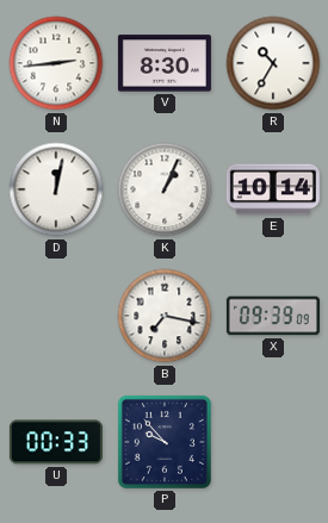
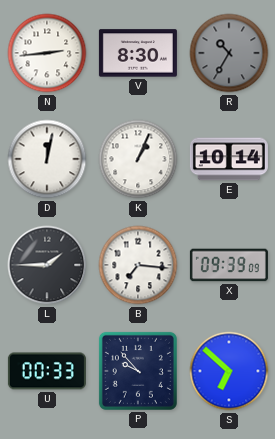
R dial: white -> grey
L: none -> 1:45
B: 7:17 -> 7:16
S: none -> 6:52
